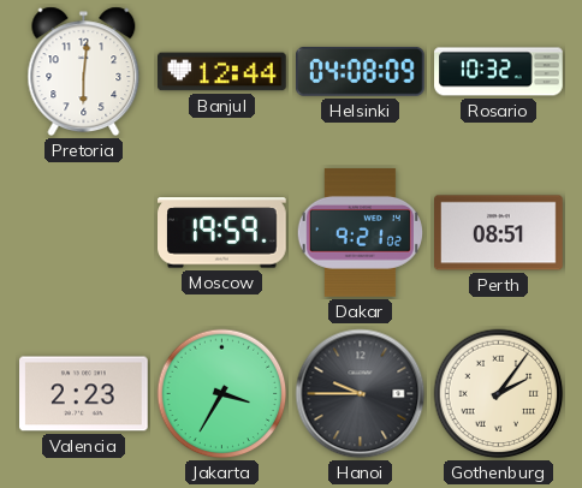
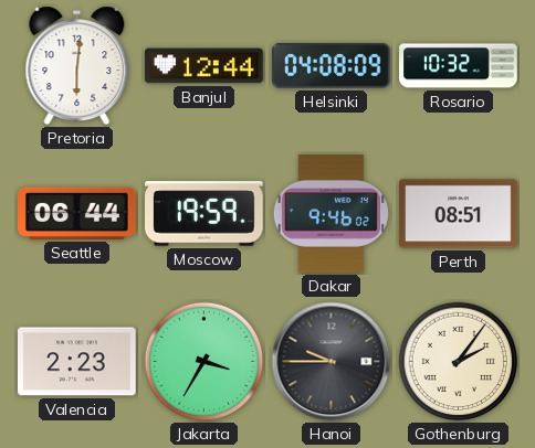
Seattle: none -> 06:44
Dakar: 9:21 -> 9:46
